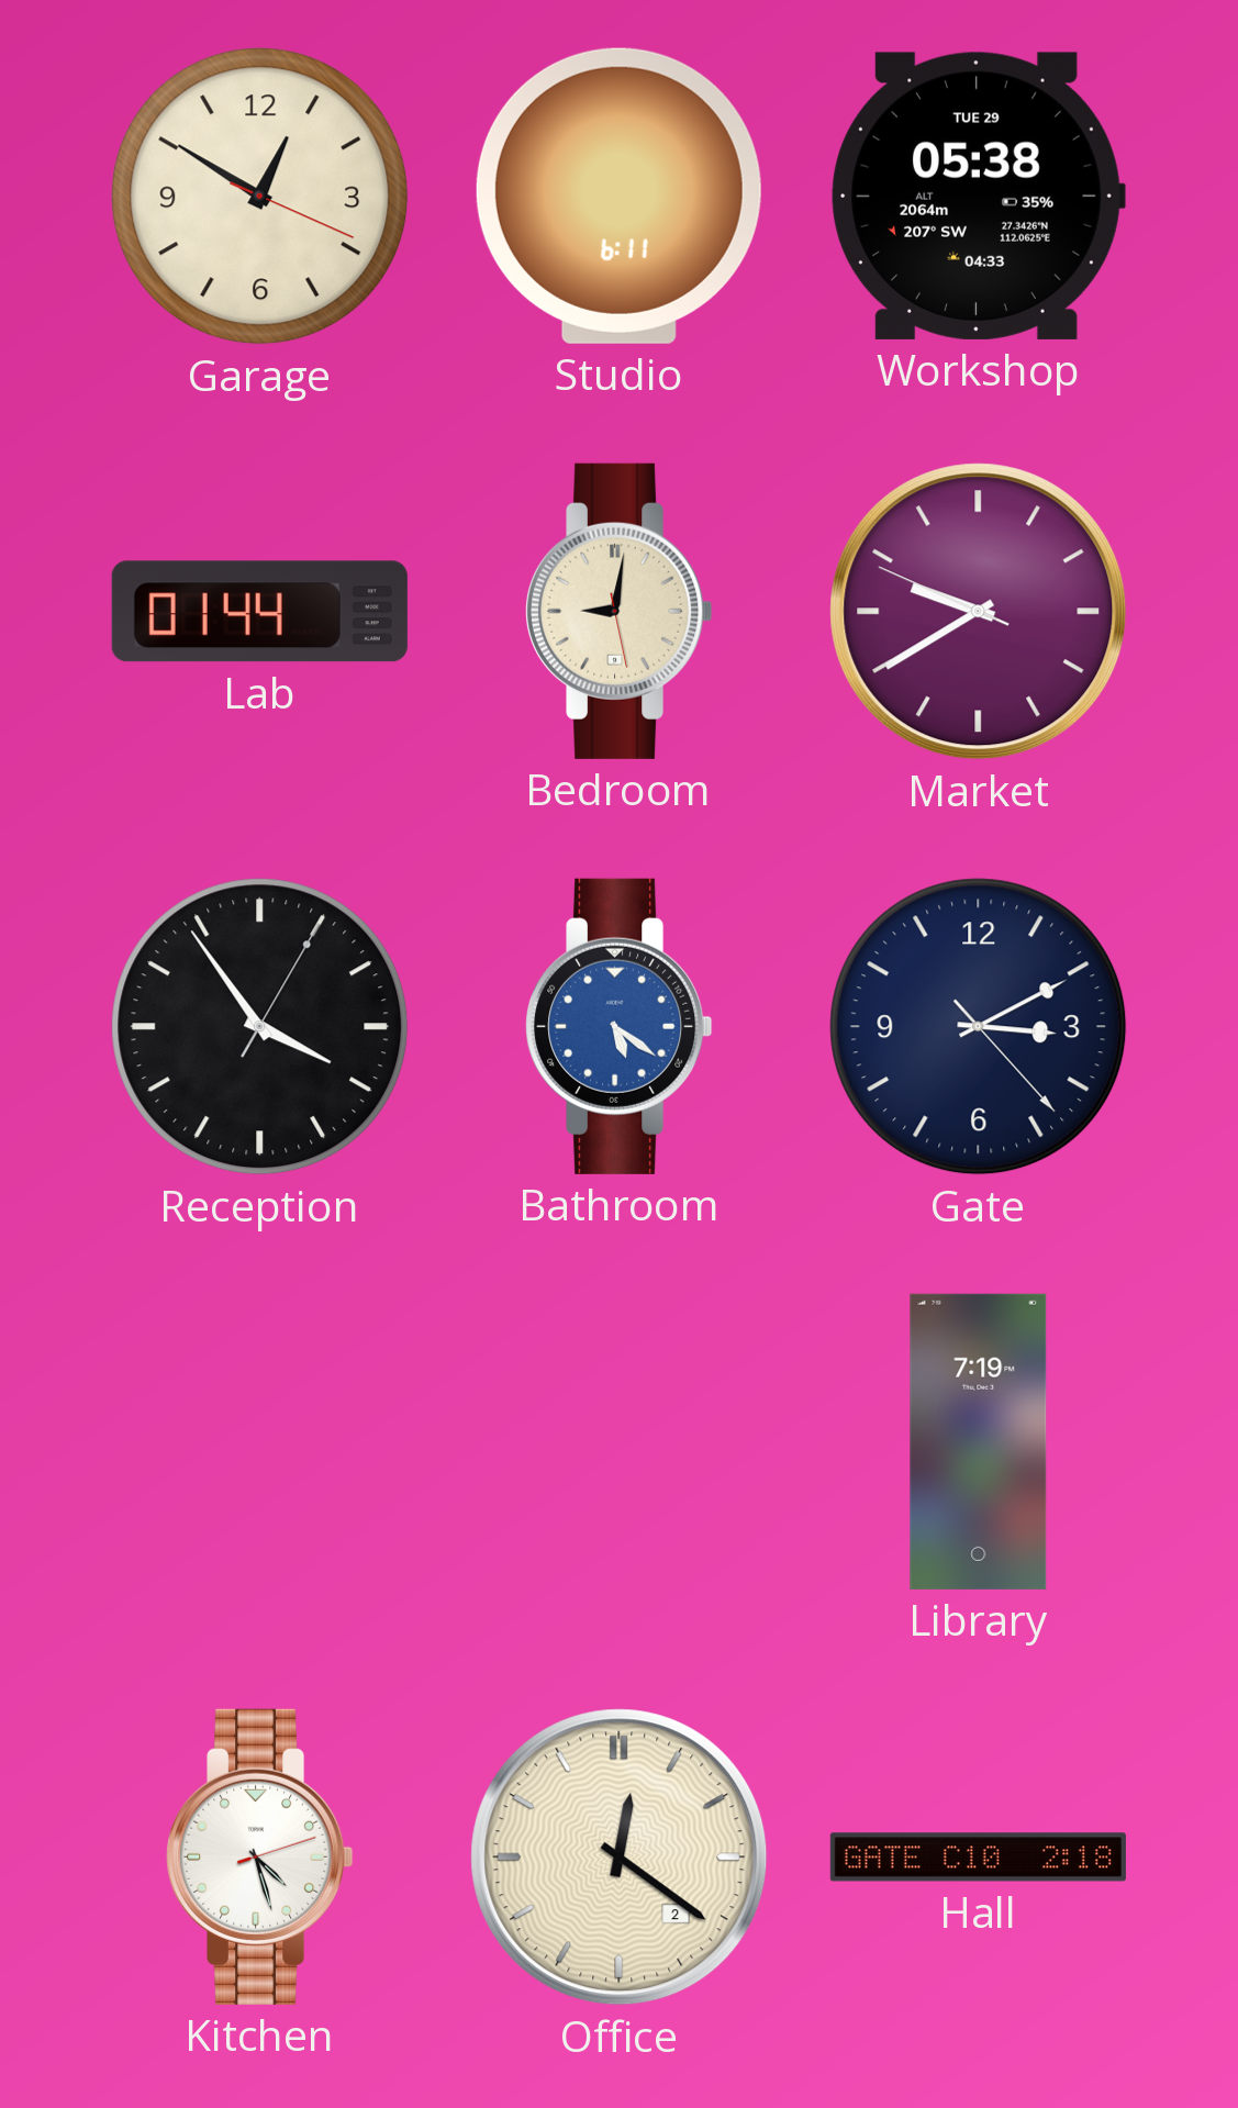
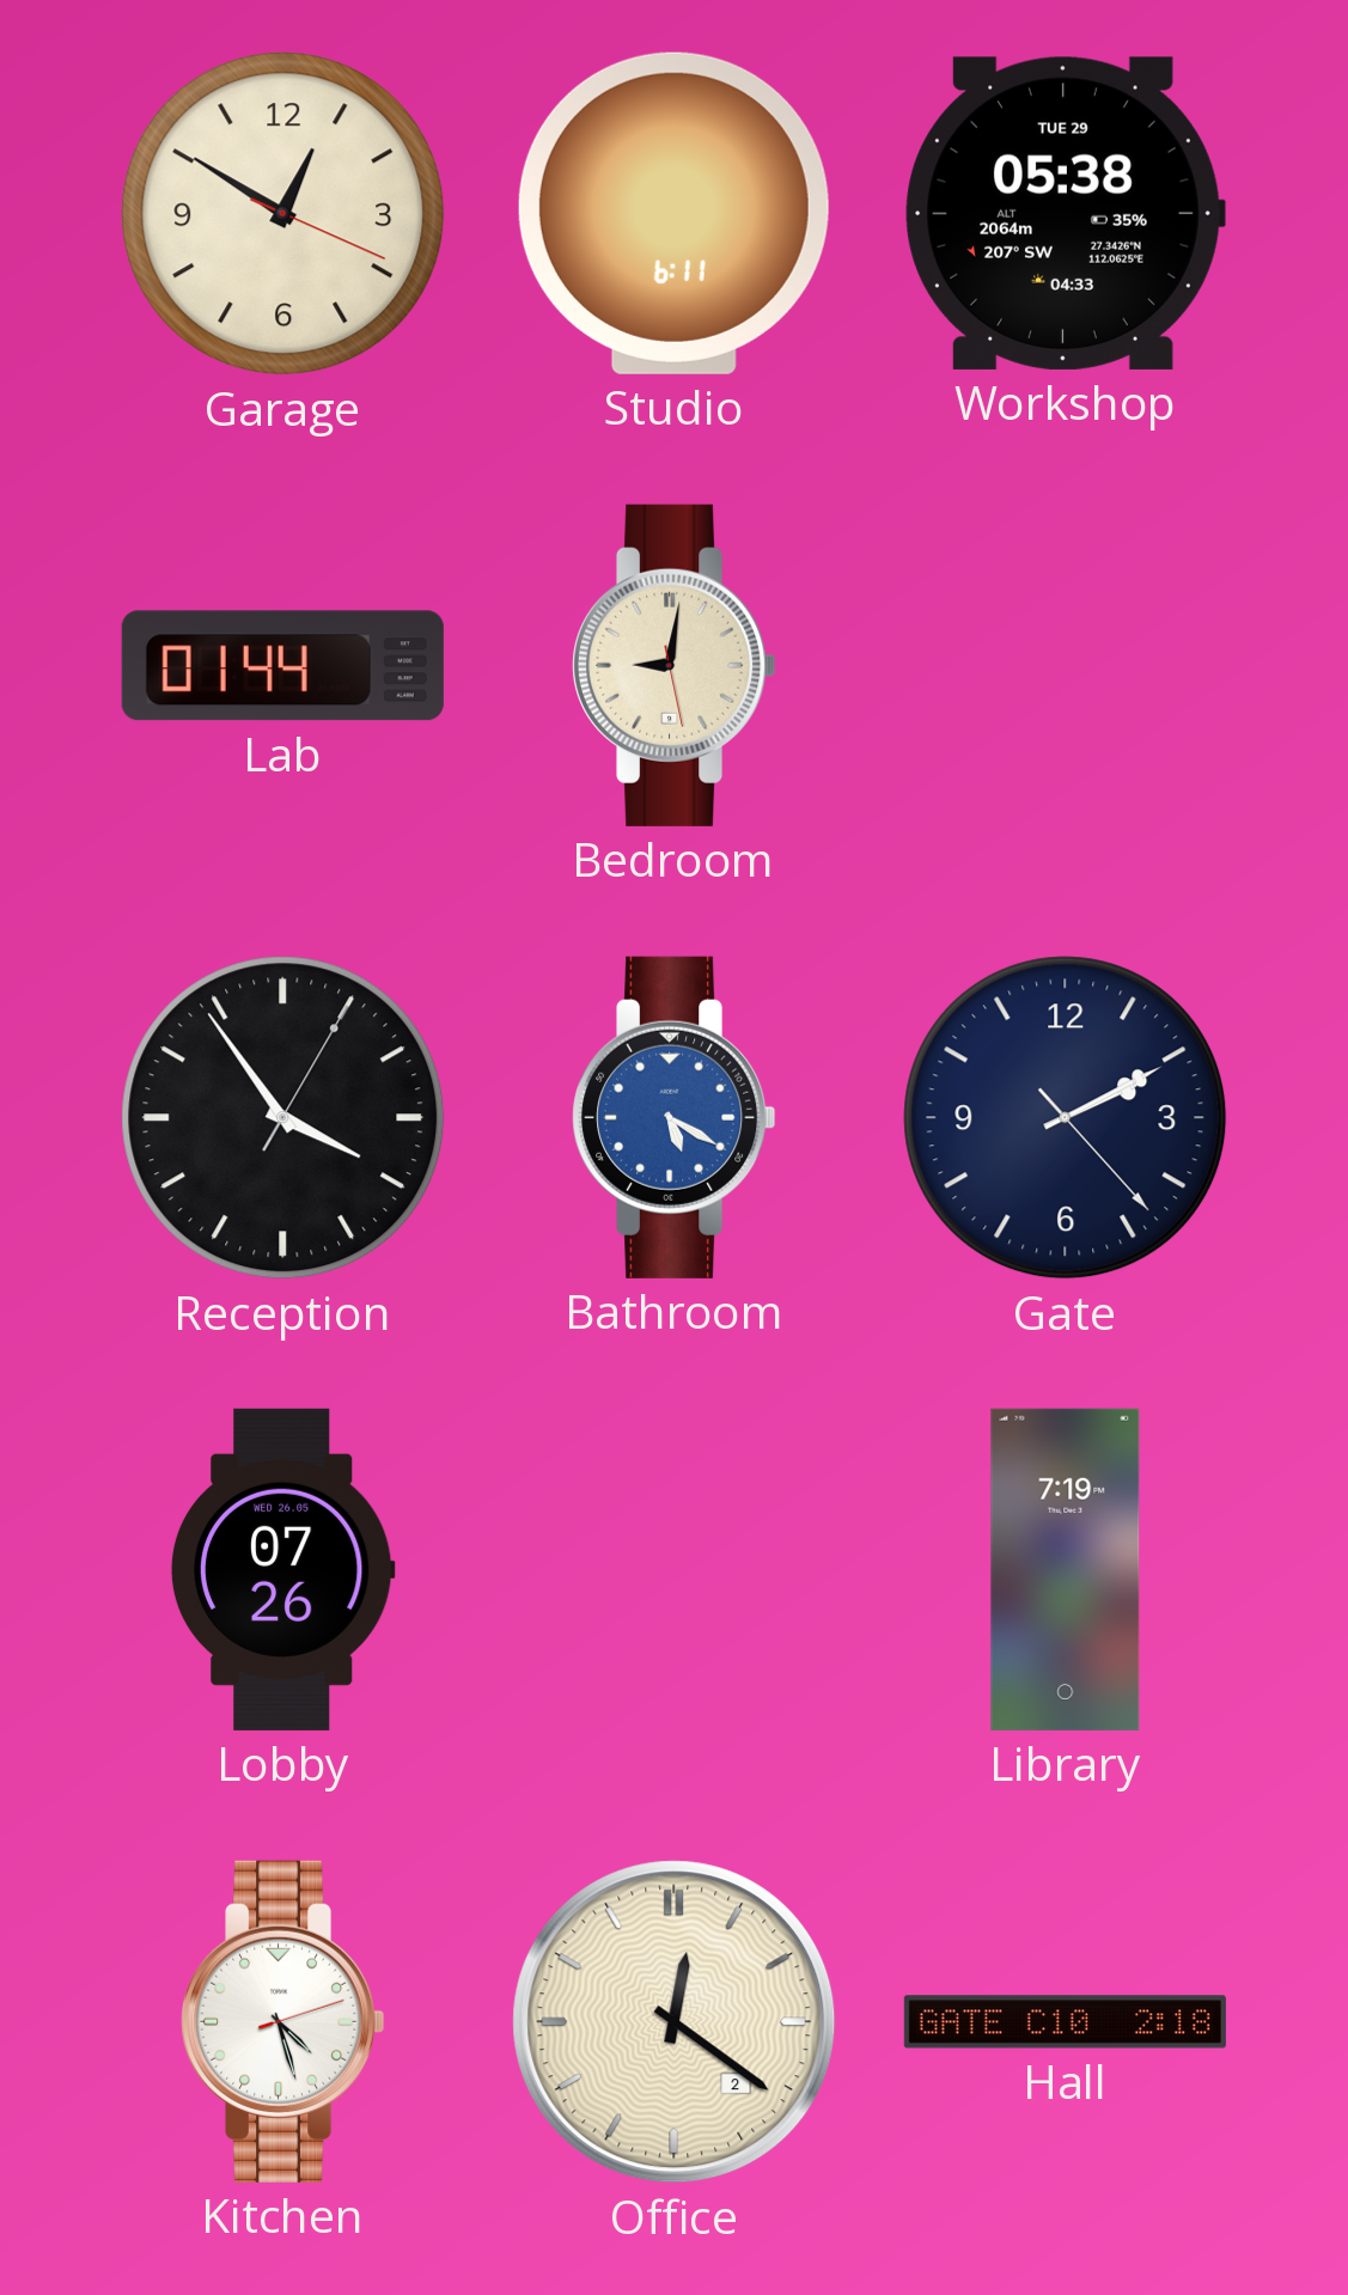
Market: 9:39 -> none
Bathroom: 5:21 -> 5:20
Gate: 3:10 -> 2:10
Lobby: none -> 07:26
